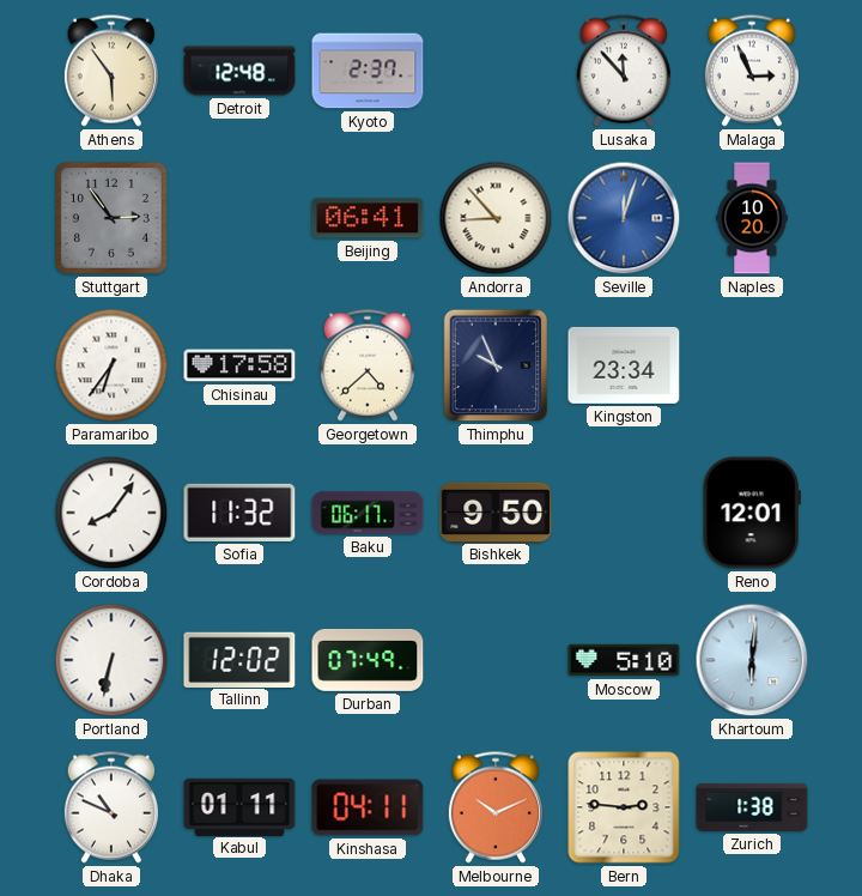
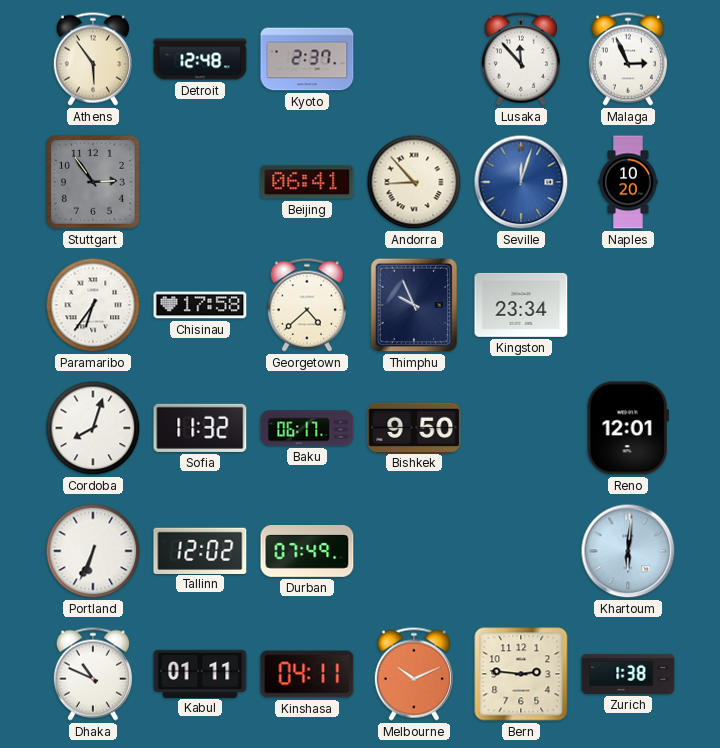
Cordoba: 8:06 -> 8:03
Portland: 6:32 -> 6:34
Moscow: 5:10 -> none
